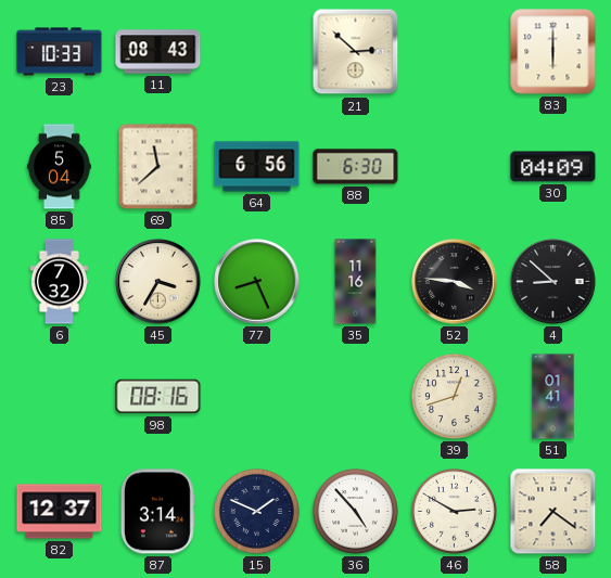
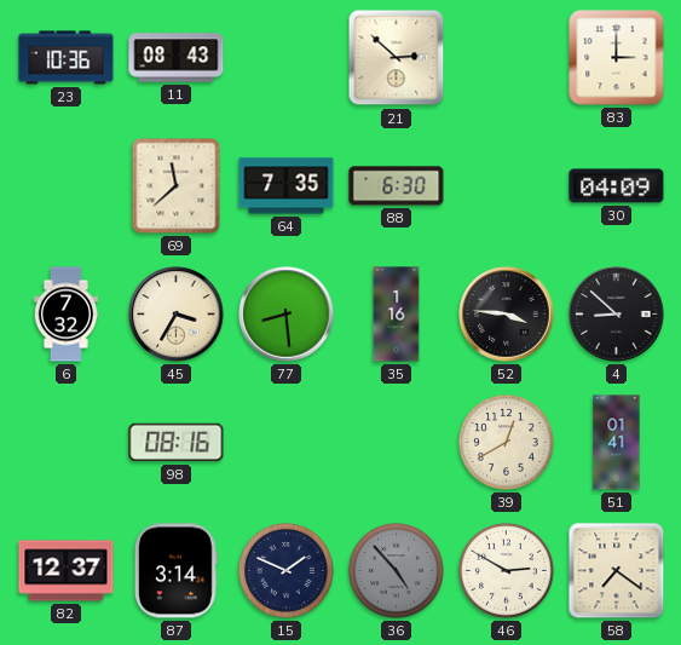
23: 10:33 -> 10:36
83: 6:00 -> 3:00
85: 5:04 -> none
64: 6:56 -> 7:35
77: 8:26 -> 8:29
35: 11:16 -> 1:16
39: 12:42 -> 12:40
36 dial: white -> grey
